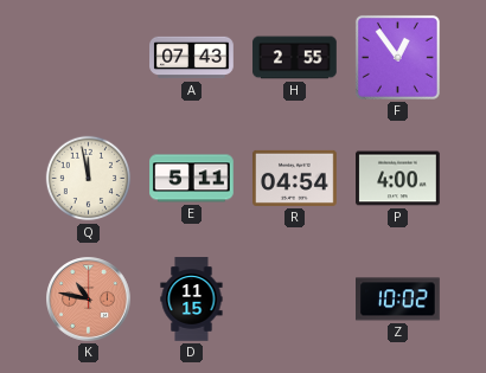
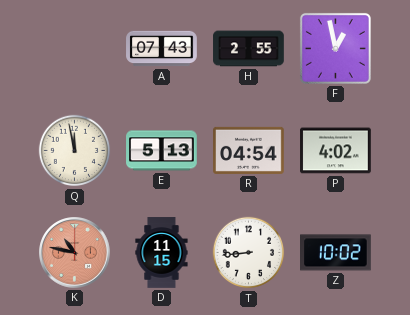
F: 12:54 -> 12:58
E: 5:11 -> 5:13
P: 4:00 -> 4:02
T: none -> 8:44
